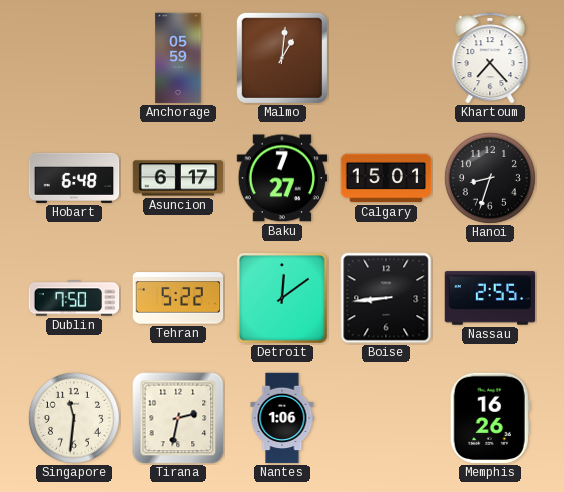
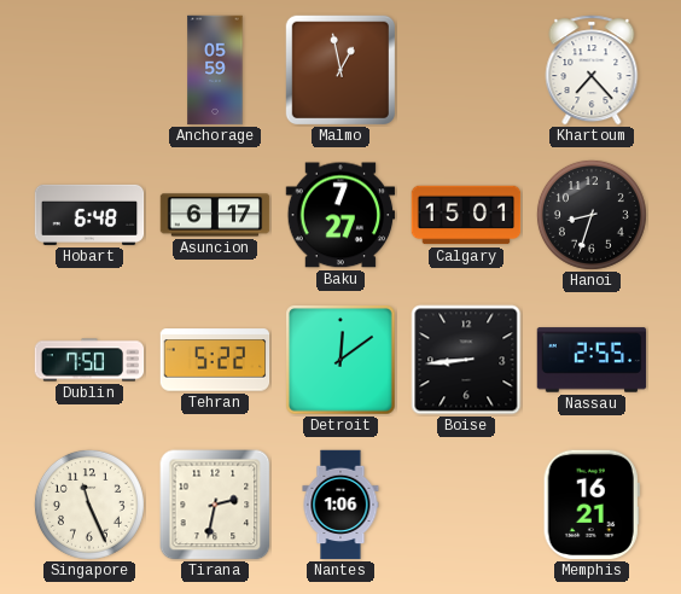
Malmo: 1:01 -> 12:58
Singapore: 11:31 -> 11:26
Memphis: 16:26 -> 16:21
